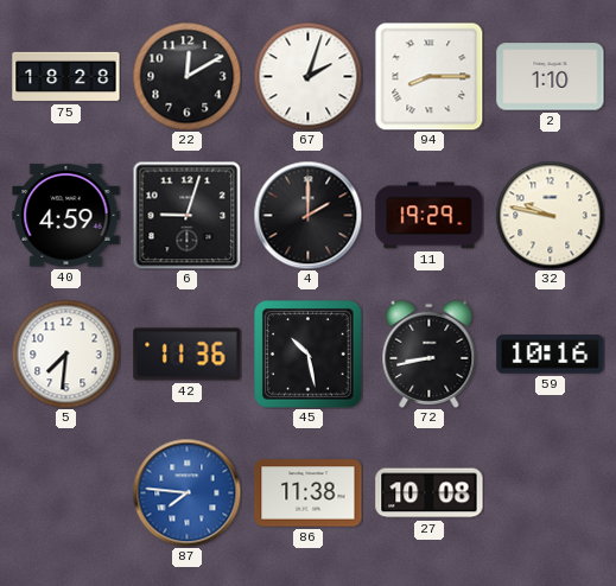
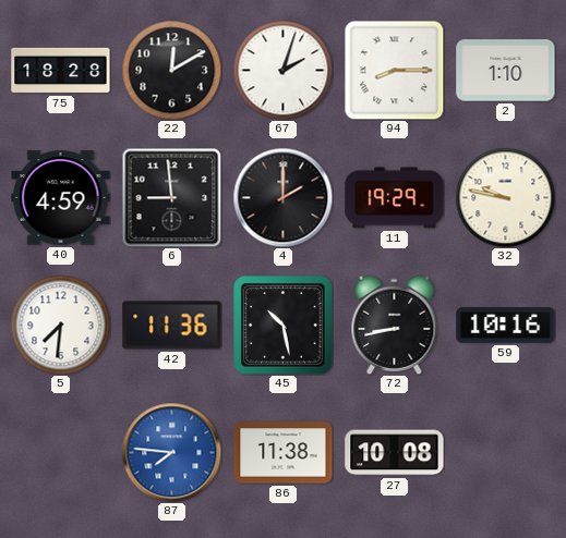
6: 9:03 -> 8:59
